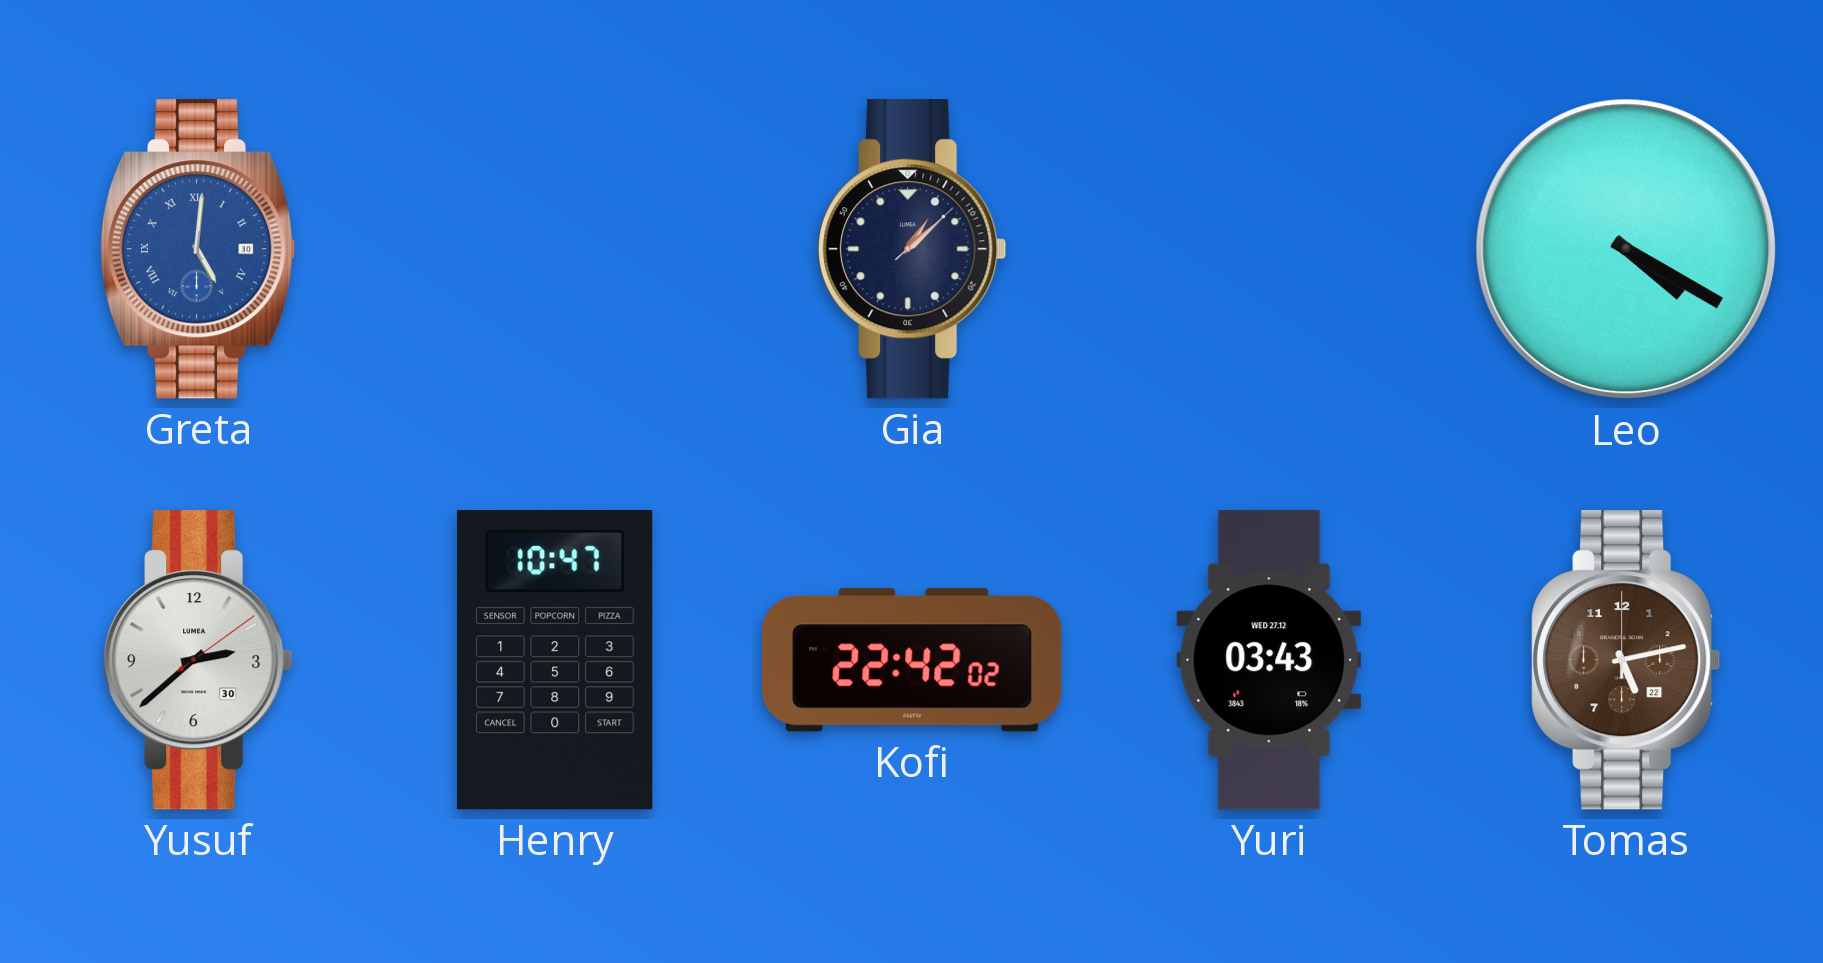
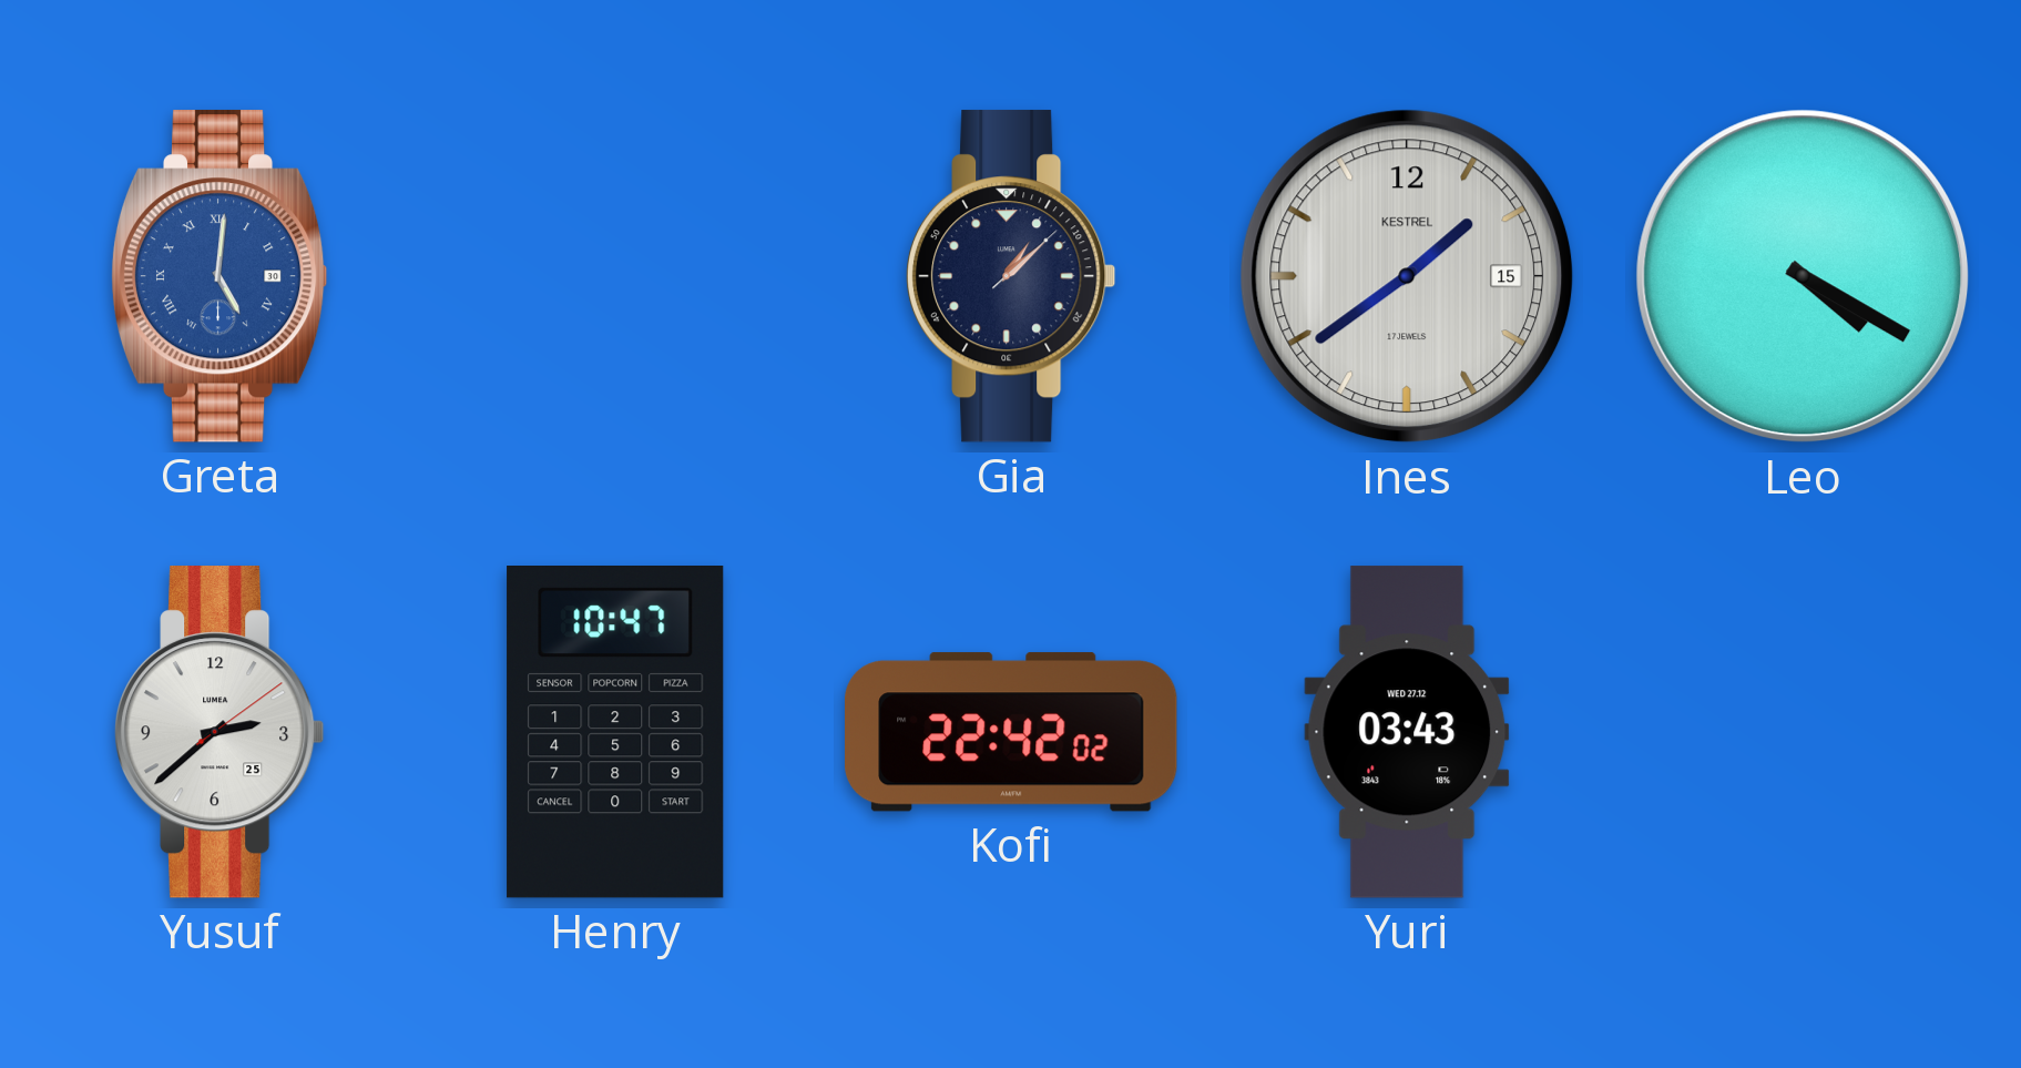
Ines: none -> 1:39
Yusuf date: 30 -> 25
Tomas: 5:13 -> none
